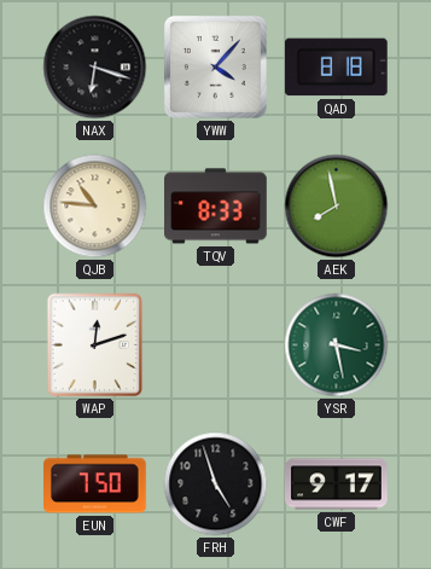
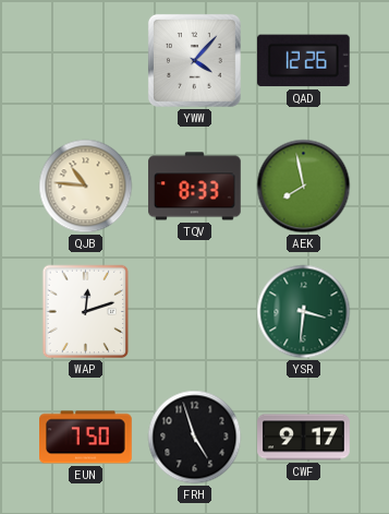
NAX: 6:18 -> none
QAD: 8:18 -> 12:26
YSR: 3:28 -> 3:31
